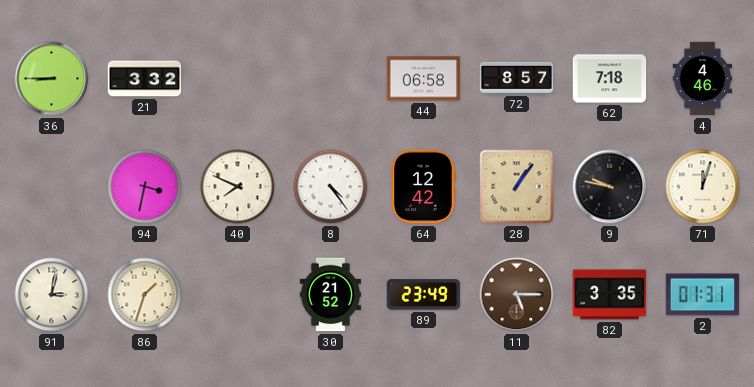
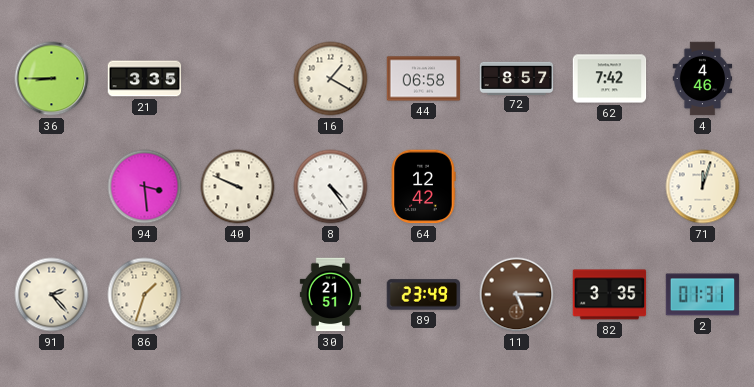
21: 3:32 -> 3:35
16: none -> 1:20
62: 7:18 -> 7:42
94: 3:32 -> 3:29
40: 7:49 -> 9:49
28: 1:06 -> none
9: 9:47 -> none
91: 3:02 -> 2:23
30: 21:52 -> 21:51
